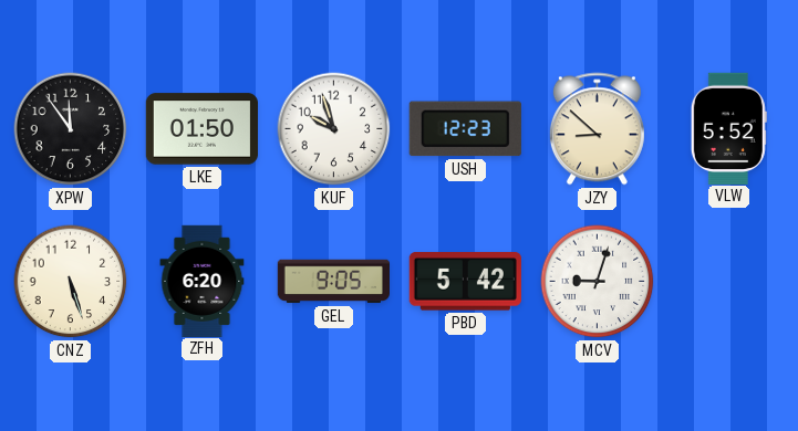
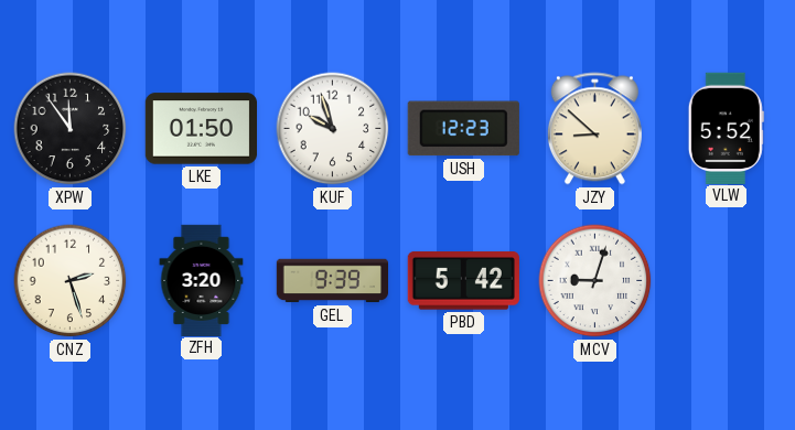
CNZ: 5:27 -> 2:27
ZFH: 6:20 -> 3:20
GEL: 9:05 -> 9:39
